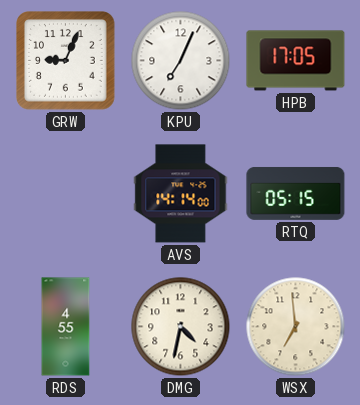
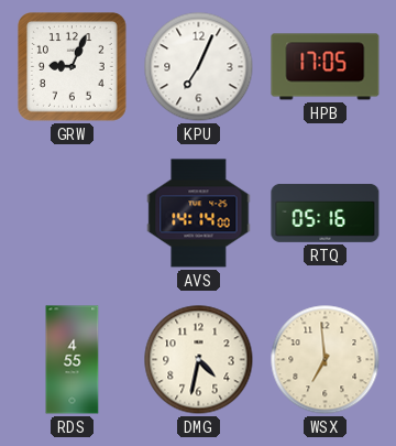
RTQ: 05:15 -> 05:16
